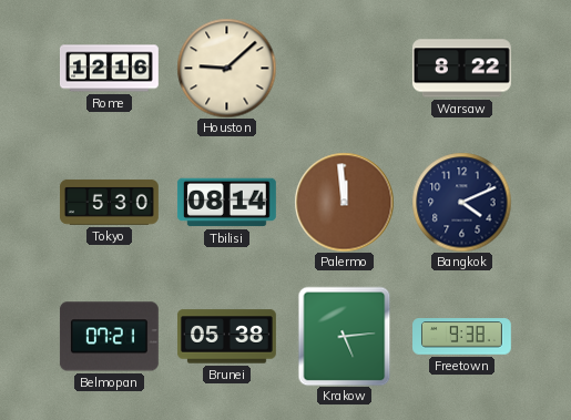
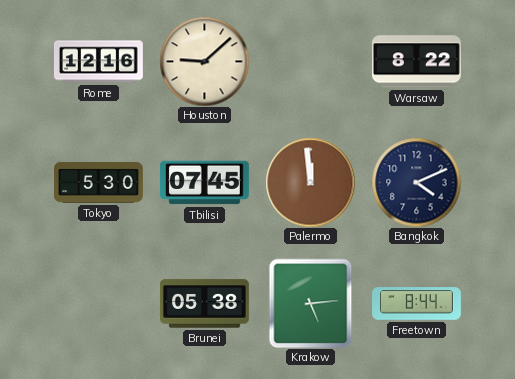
Tbilisi: 08:14 -> 07:45
Belmopan: 07:21 -> none
Freetown: 9:38 -> 8:44
